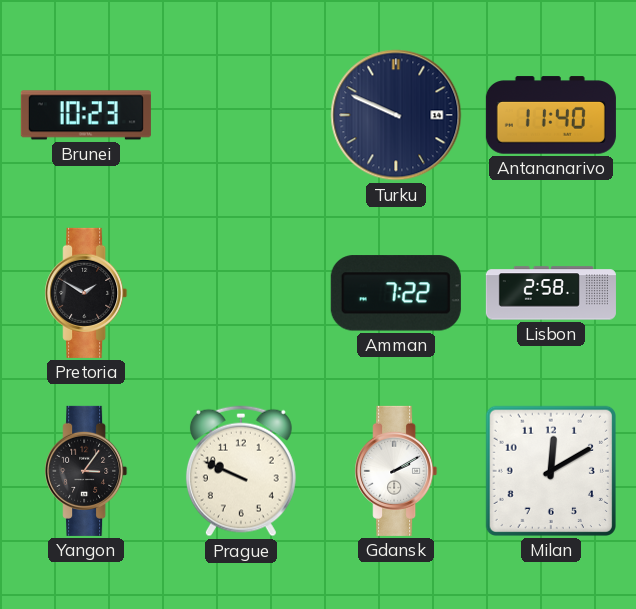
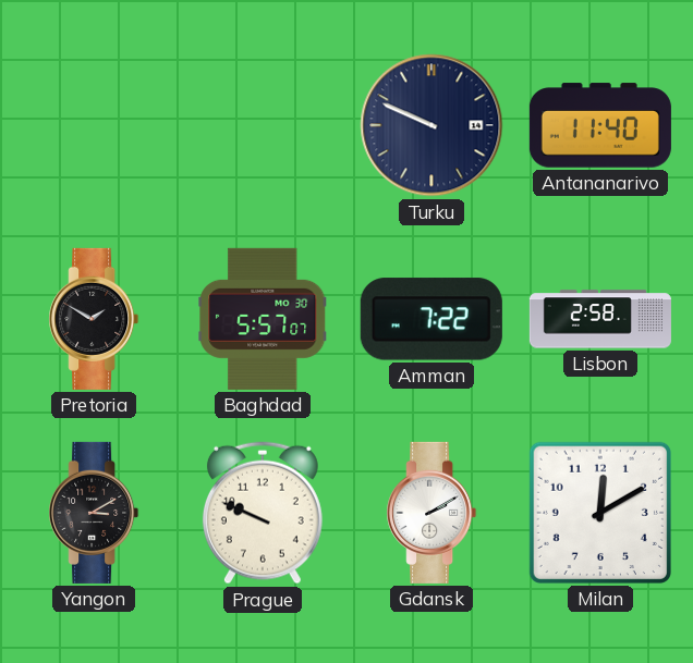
Brunei: 10:23 -> none
Baghdad: none -> 5:57
Yangon: 3:06 -> 3:10
